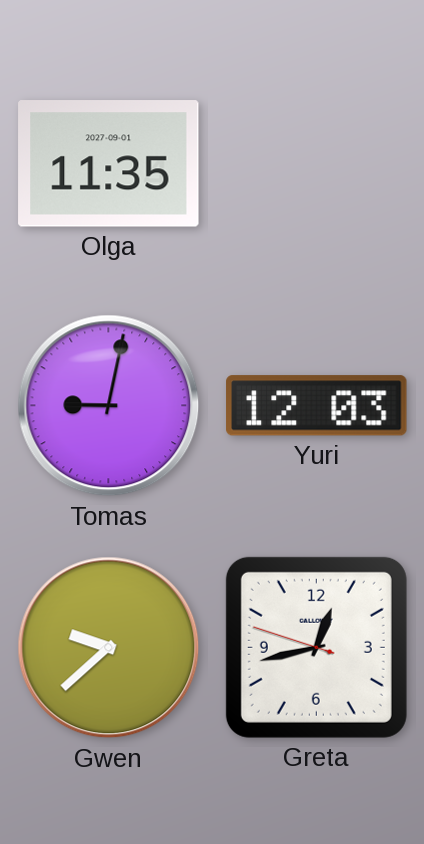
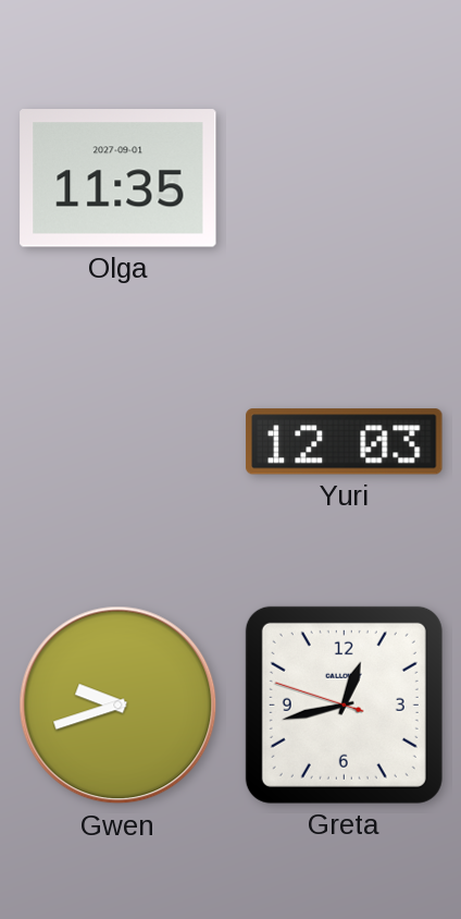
Tomas: 9:02 -> none
Gwen: 9:38 -> 9:42
